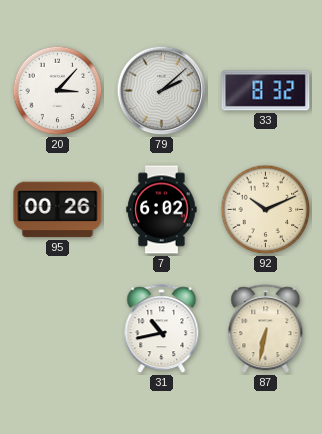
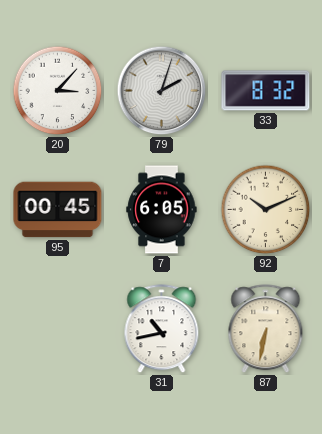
79: 2:08 -> 2:03
95: 00:26 -> 00:45
7: 6:02 -> 6:05
